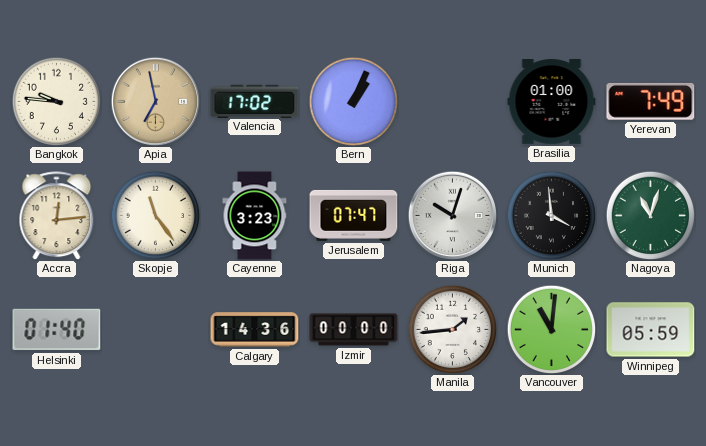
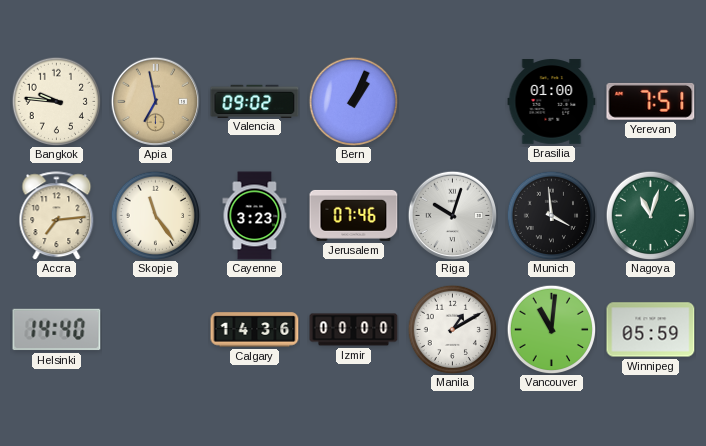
Valencia: 17:02 -> 09:02
Yerevan: 7:49 -> 7:51
Accra: 12:14 -> 7:14
Jerusalem: 07:47 -> 07:46
Helsinki: 01:40 -> 14:40
Manila: 1:44 -> 1:10
